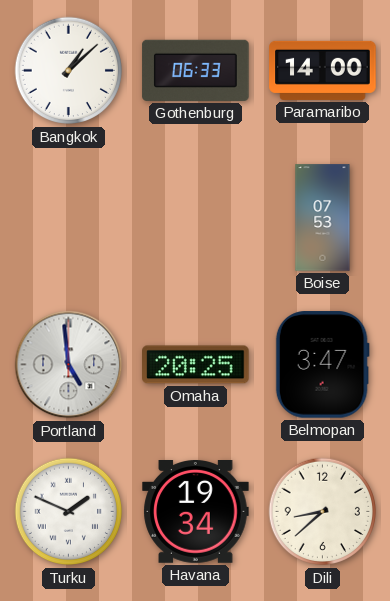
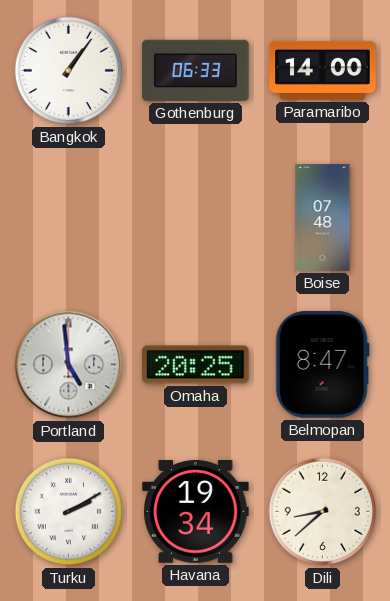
Bangkok: 1:08 -> 1:06
Boise: 07:53 -> 07:48
Belmopan: 3:47 -> 8:47
Turku: 1:49 -> 2:10
